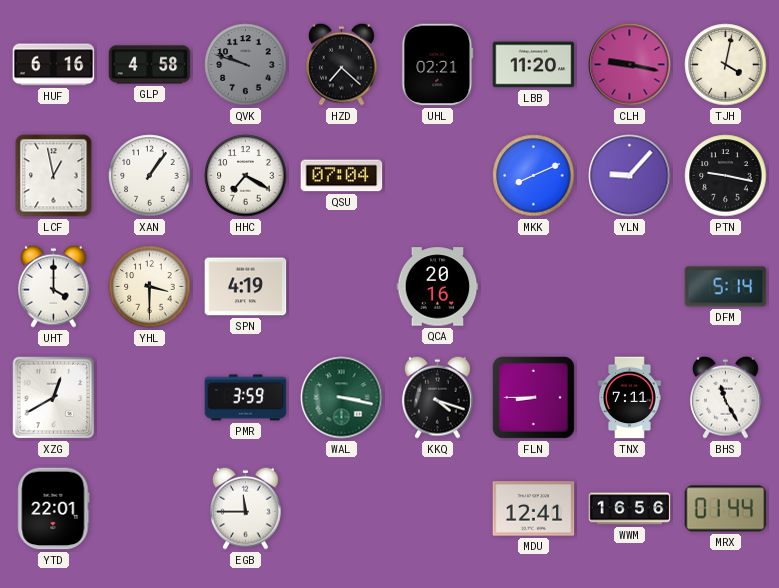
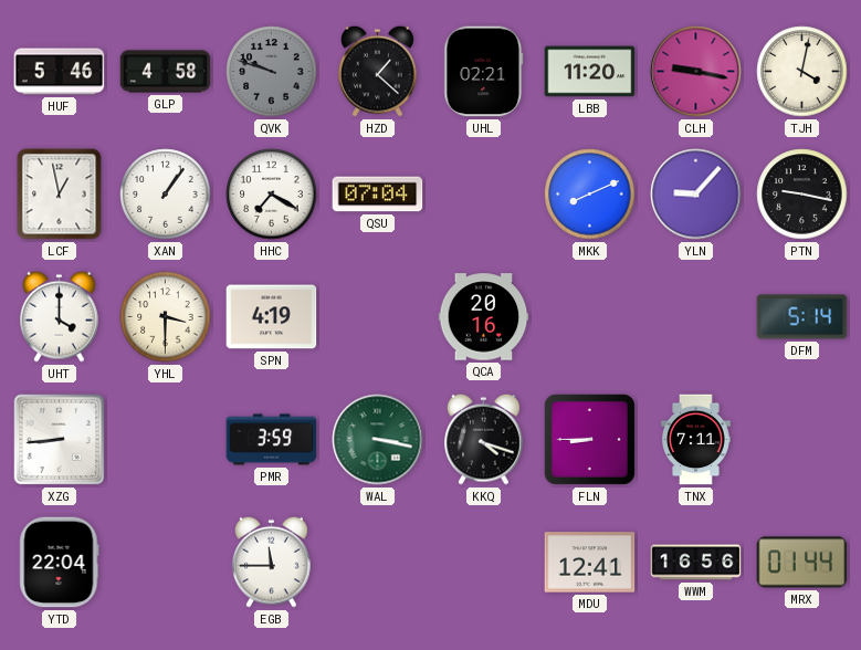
HUF: 6:16 -> 5:46
HZD: 7:22 -> 1:22
XZG: 12:40 -> 8:44
BHS: 11:25 -> none
YTD: 22:01 -> 22:04
